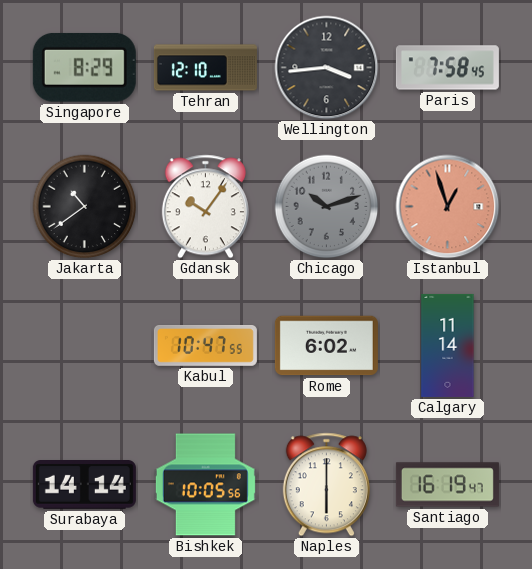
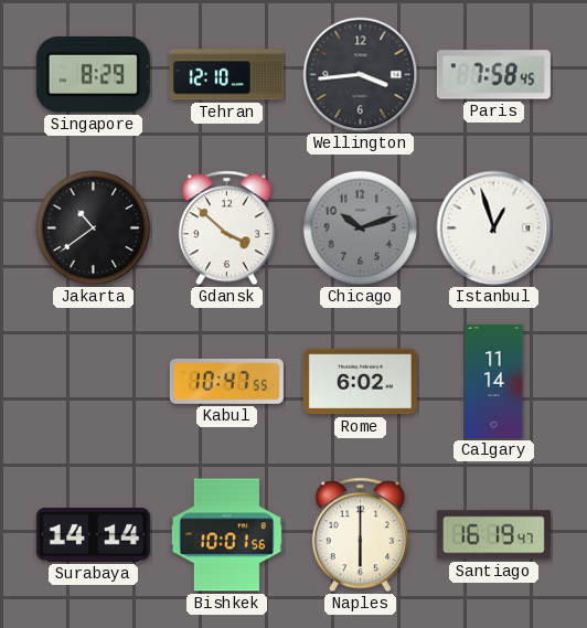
Gdansk: 10:06 -> 3:52
Istanbul dial: salmon -> white
Bishkek: 10:05 -> 10:01
